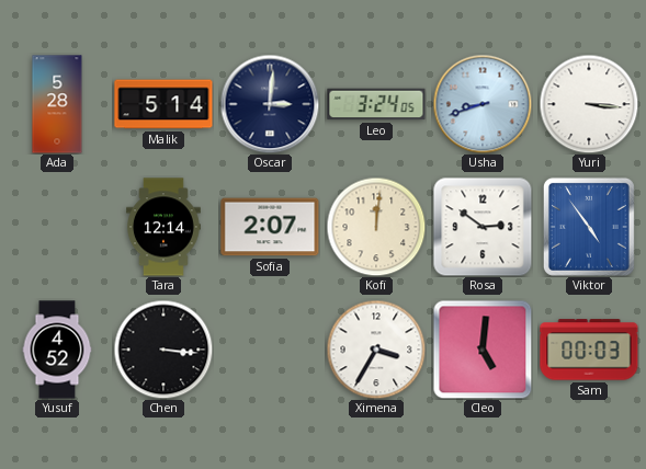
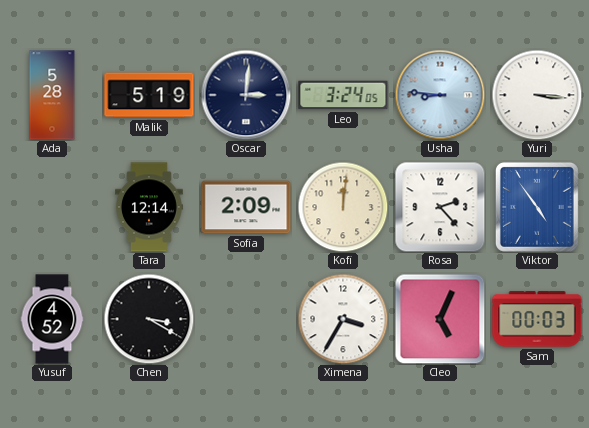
Malik: 5:14 -> 5:19
Usha: 8:42 -> 8:46
Sofia: 2:07 -> 2:09
Rosa: 2:51 -> 2:23
Chen: 3:16 -> 3:20
Cleo: 5:01 -> 5:04
